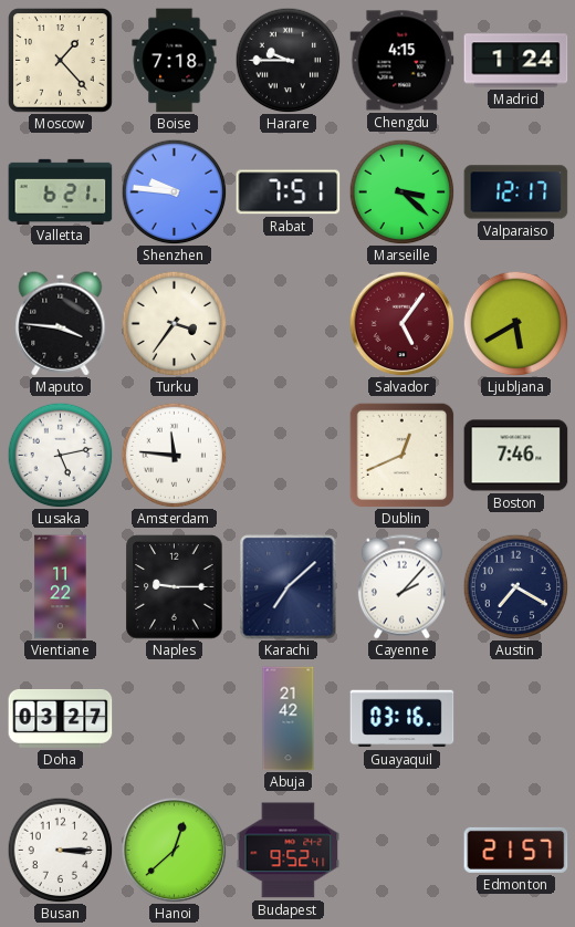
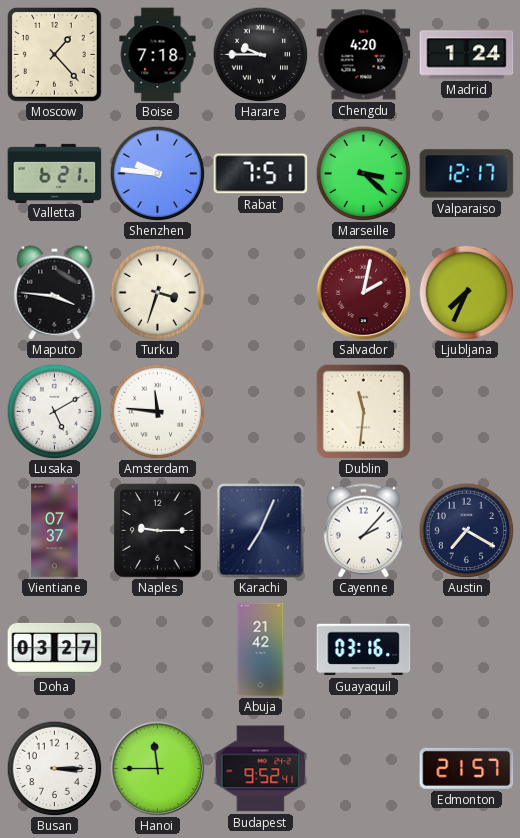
Chengdu: 4:15 -> 4:20
Turku: 3:36 -> 3:33
Salvador: 5:06 -> 2:02
Ljubljana: 5:40 -> 7:34
Lusaka: 5:13 -> 5:10
Dublin: 12:41 -> 11:31
Boston: 7:46 -> none
Vientiane: 11:22 -> 07:37
Karachi: 7:08 -> 7:04
Hanoi: 12:38 -> 11:45
